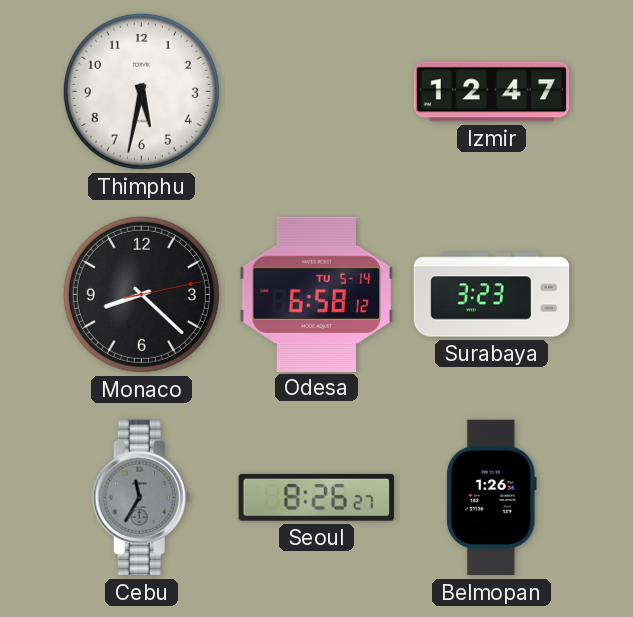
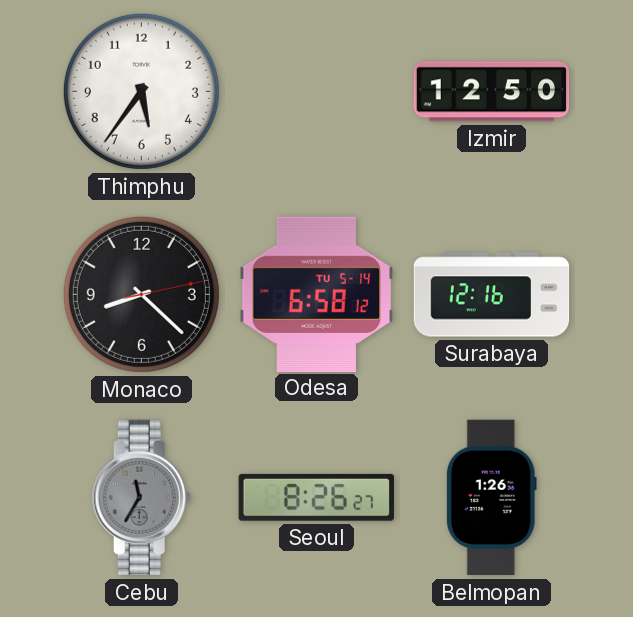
Thimphu: 5:32 -> 5:36
Izmir: 12:47 -> 12:50
Surabaya: 3:23 -> 12:16
